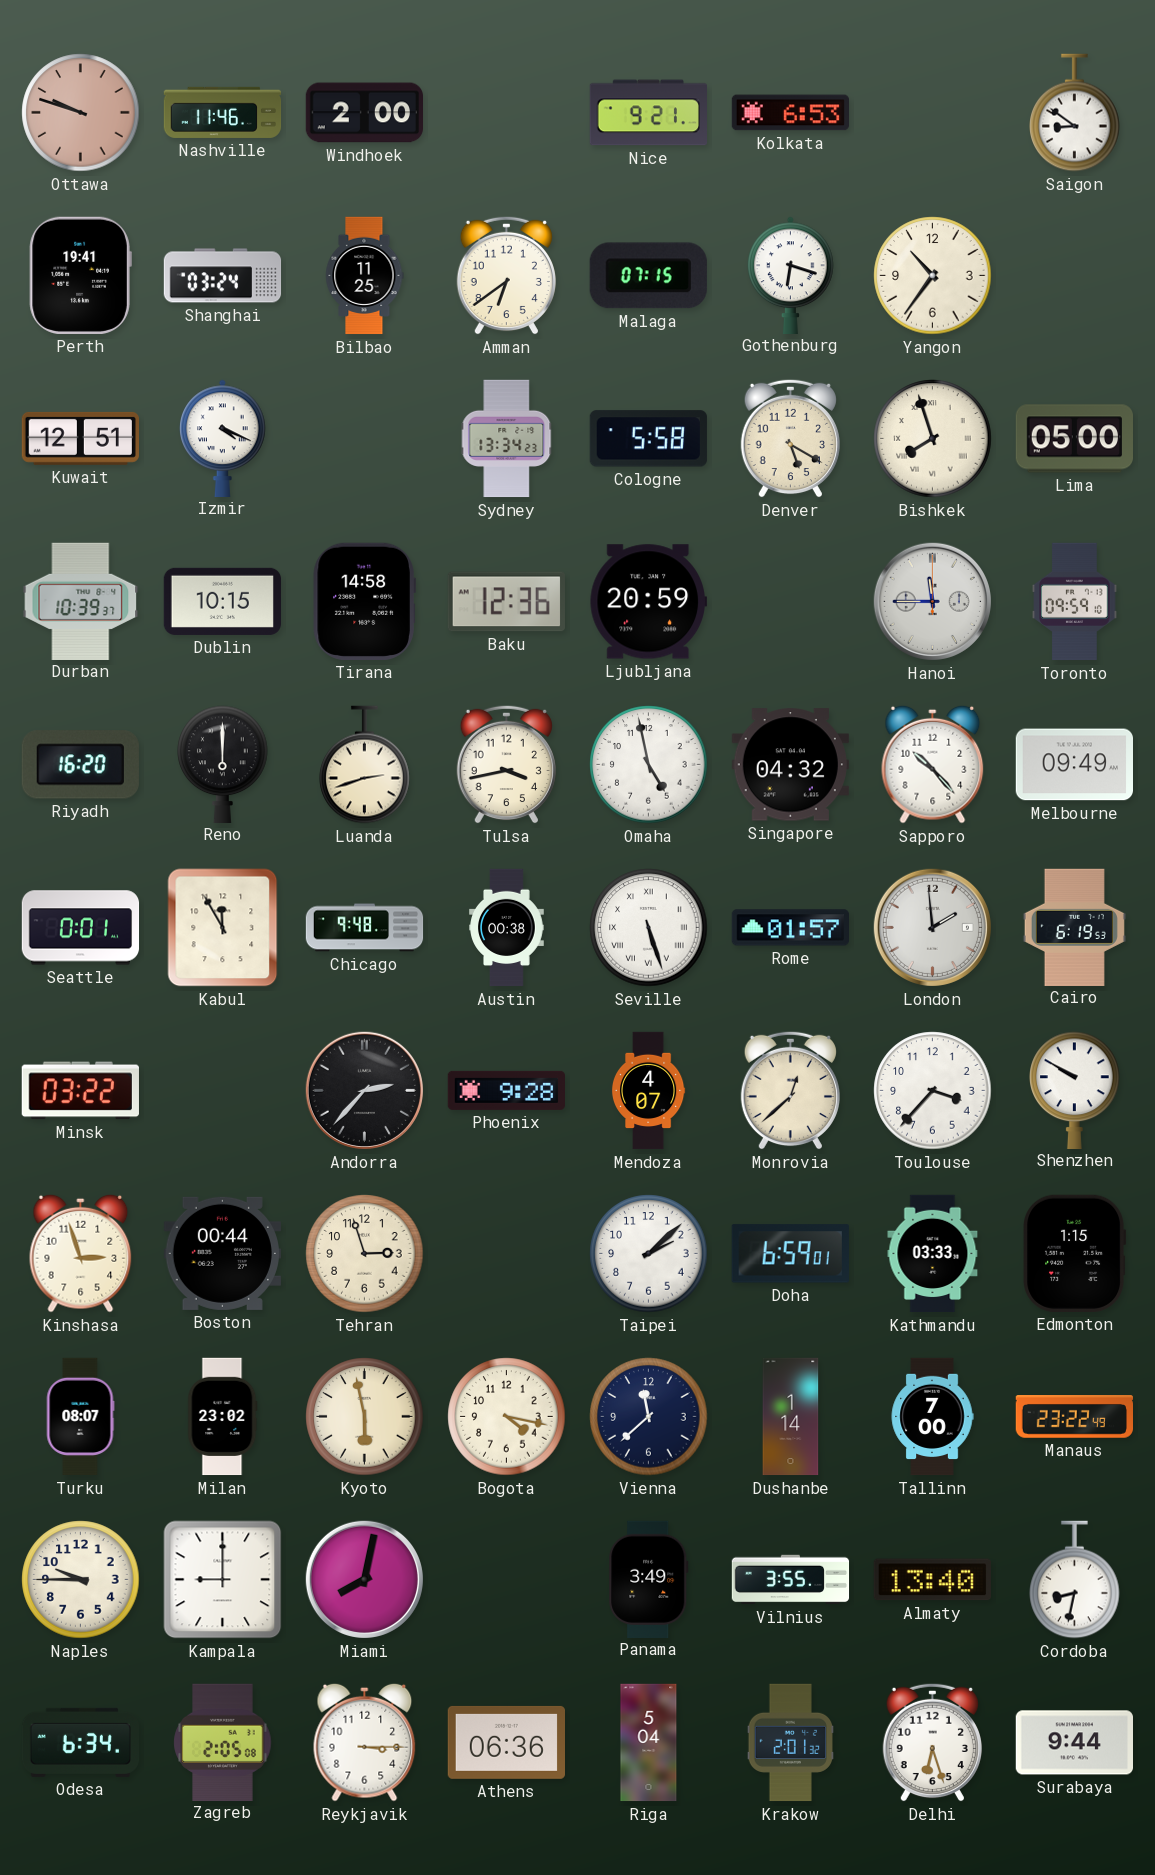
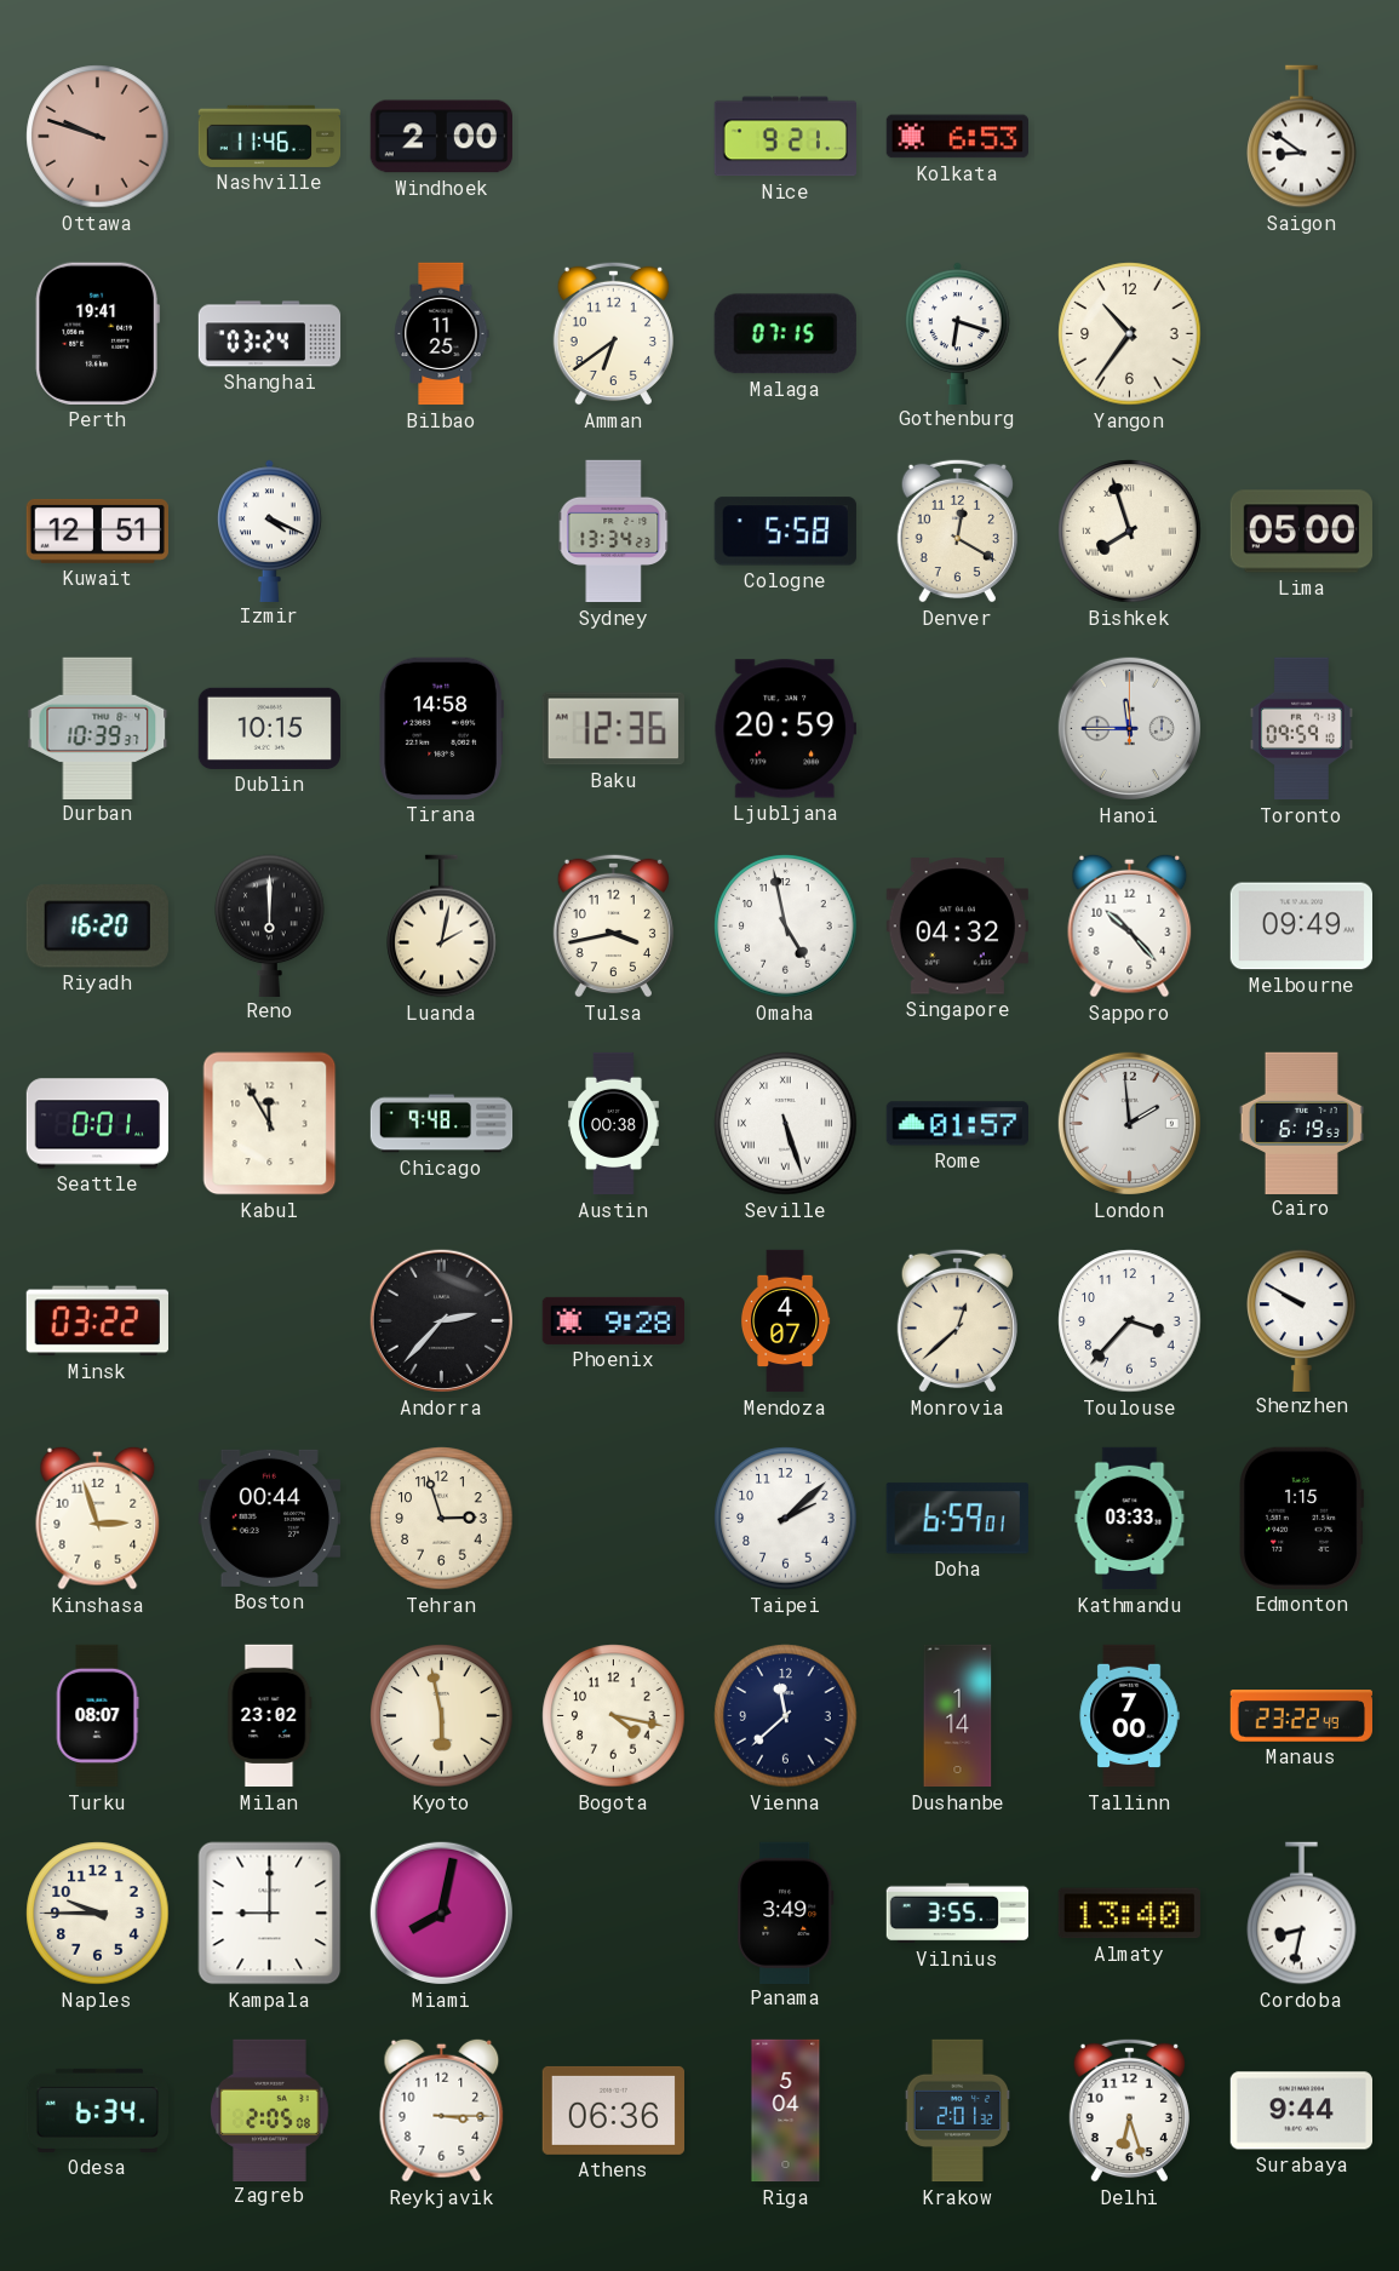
Denver: 5:20 -> 12:20
Luanda: 2:42 -> 2:02
